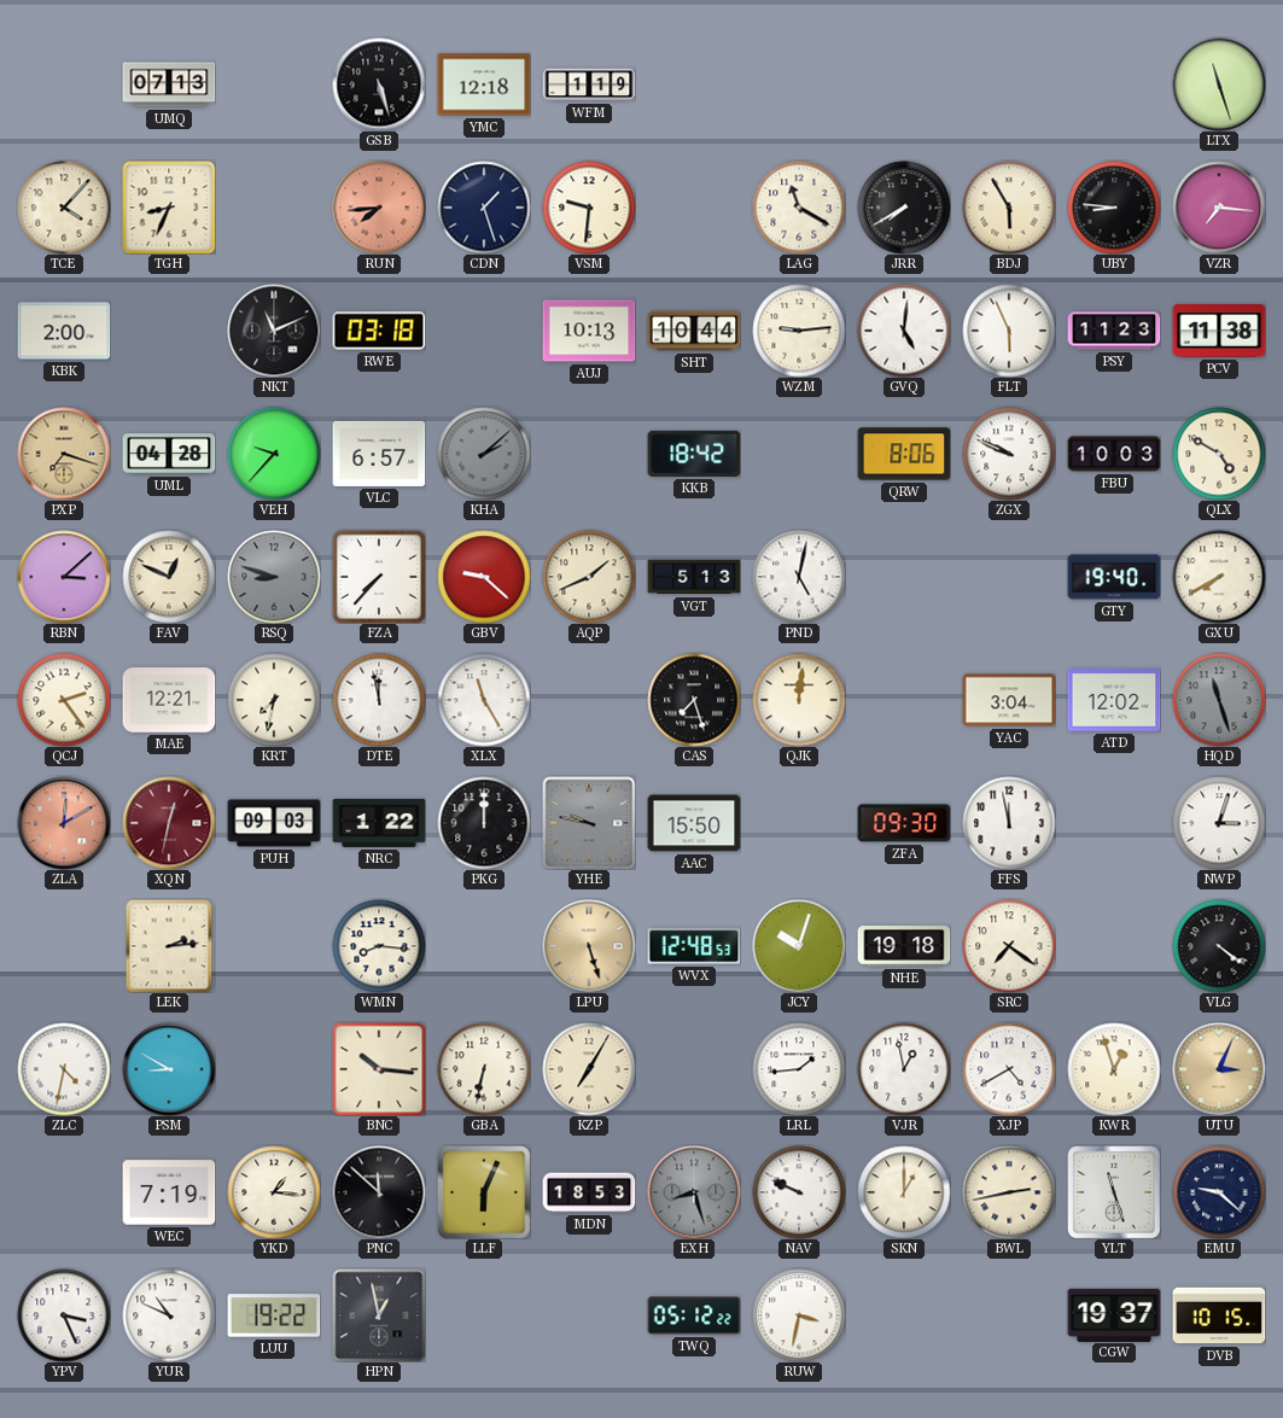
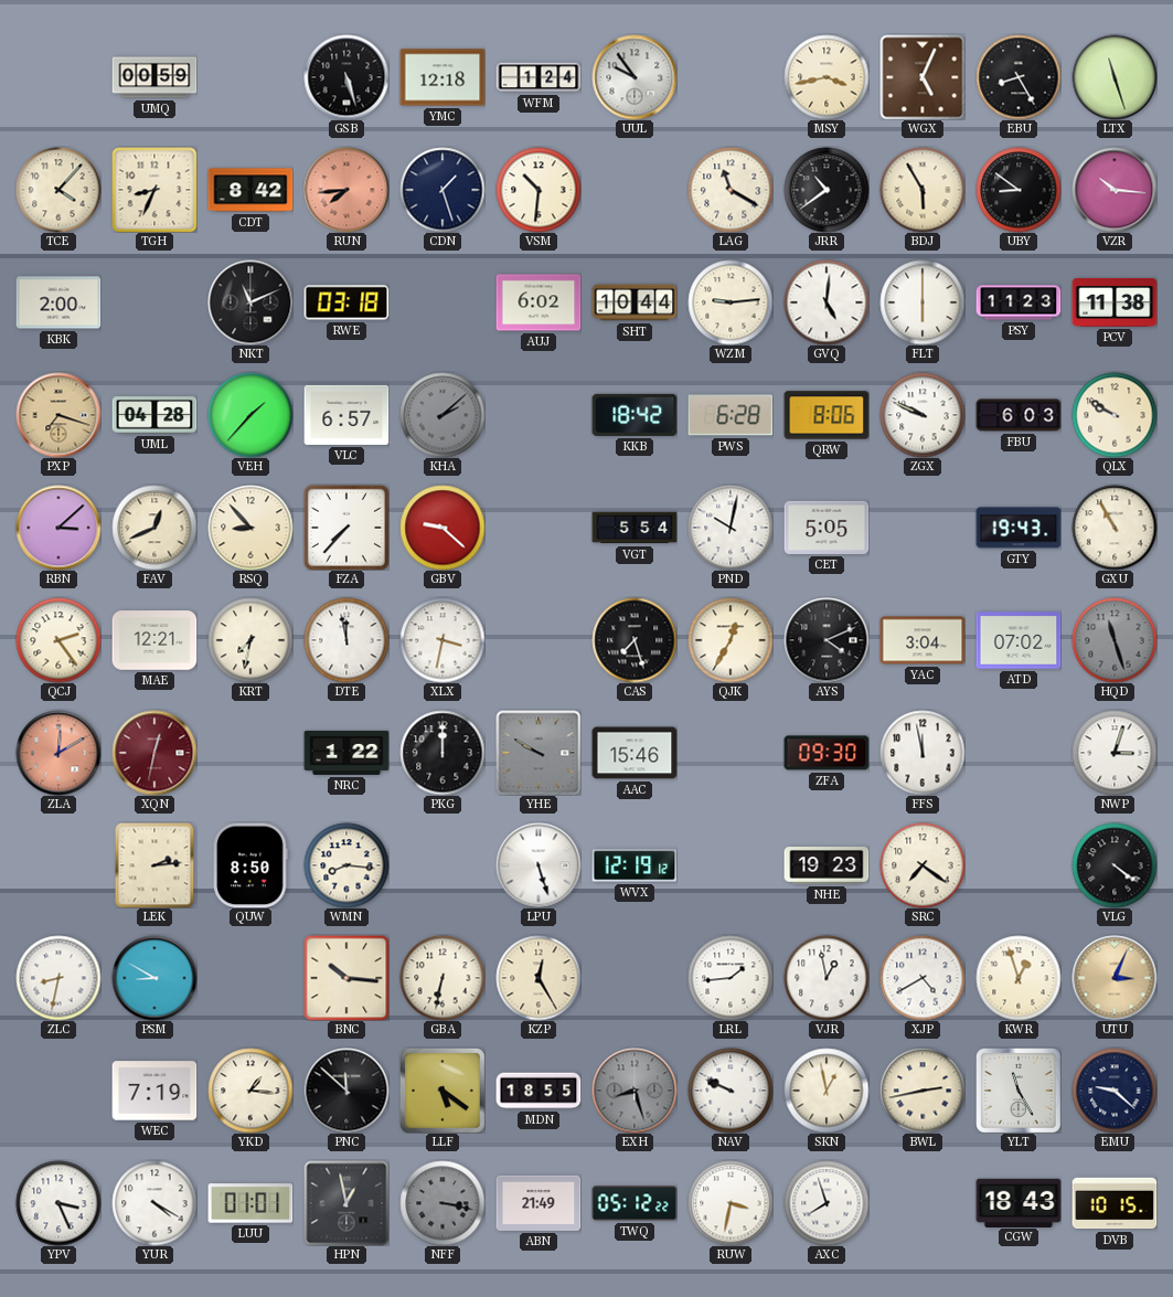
UMQ: 07:13 -> 00:59
WFM: 1:19 -> 1:24
UUL: none -> 9:54
MSY: none -> 3:43
WGX: none -> 5:04
EBU: none -> 8:25
CDT: none -> 8:42
VSM: 9:31 -> 10:31
JRR: 7:40 -> 10:39
UBY: 8:46 -> 8:51
VZR: 7:16 -> 10:16
AUJ: 10:13 -> 6:02
FLT: 5:56 -> 6:00
VEH: 9:37 -> 1:37
PWS: none -> 6:28
FBU: 10:03 -> 6:03
QLX: 4:50 -> 9:50
FAV: 12:49 -> 12:41
RSQ: 8:48 -> 8:53
RSQ dial: grey -> cream
AQP: 1:41 -> none
VGT: 5:13 -> 5:54
PND: 5:02 -> 10:02
CET: none -> 5:05
GTY: 19:40 -> 19:43
GXU: 7:40 -> 10:55
XLX: 11:25 -> 3:32
QJK: 12:01 -> 12:35
AYS: none -> 4:11
ATD: 12:02 -> 07:02
PUH: 09:03 -> none
YHE: 9:47 -> 9:50
AAC: 15:50 -> 15:46
QUW: none -> 8:50
LPU dial: champagne -> white
WVX: 12:48 -> 12:19
JCY: 10:03 -> none
NHE: 19:18 -> 19:23
ZLC: 4:32 -> 8:32
KZP: 7:05 -> 12:25
LLF: 6:04 -> 5:21
MDN: 18:53 -> 18:55
SKN: 1:00 -> 12:58
YLT: 11:27 -> 11:25
YUR: 10:49 -> 4:20
LUU: 19:22 -> 01:01
NFF: none -> 3:17
ABN: none -> 21:49
AXC: none -> 7:57
CGW: 19:37 -> 18:43
